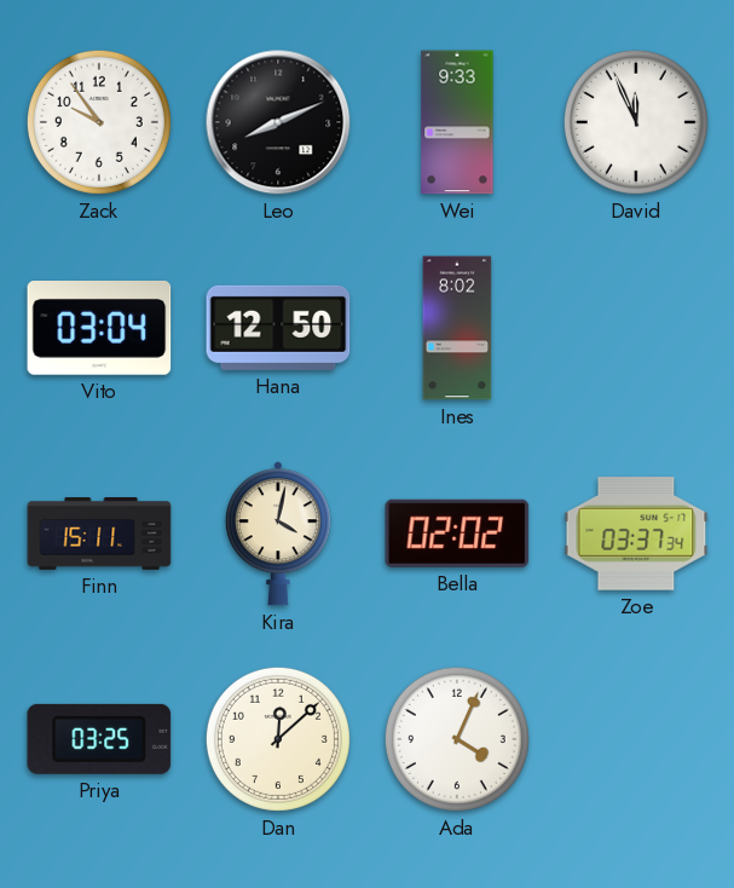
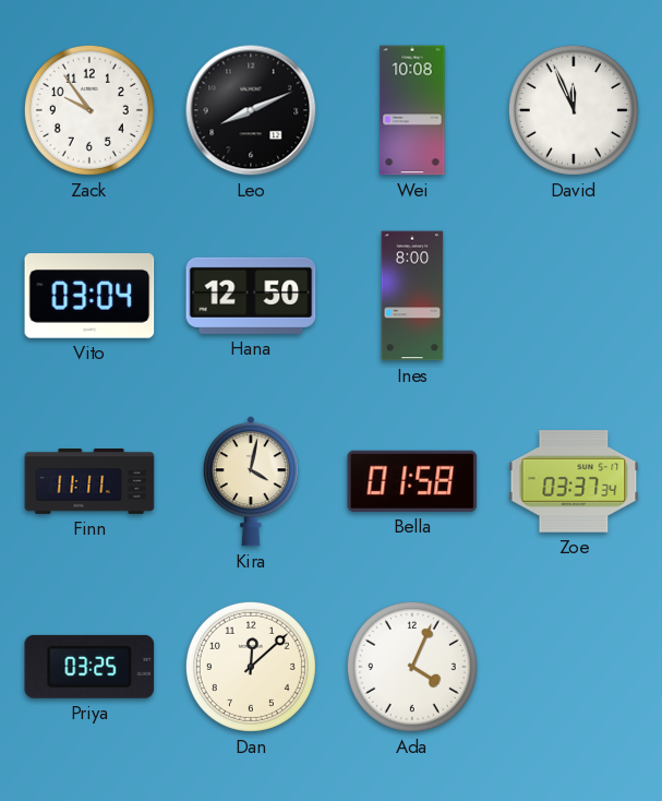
Wei: 9:33 -> 10:08
Ines: 8:02 -> 8:00
Finn: 15:11 -> 11:11
Bella: 02:02 -> 01:58
